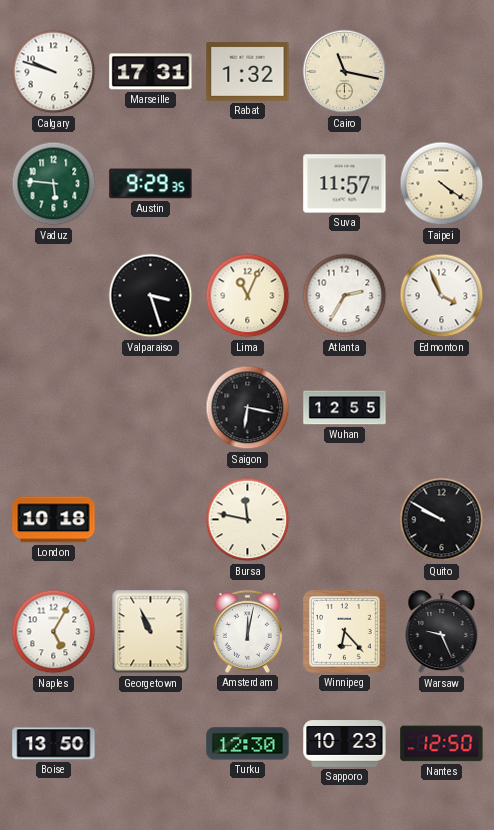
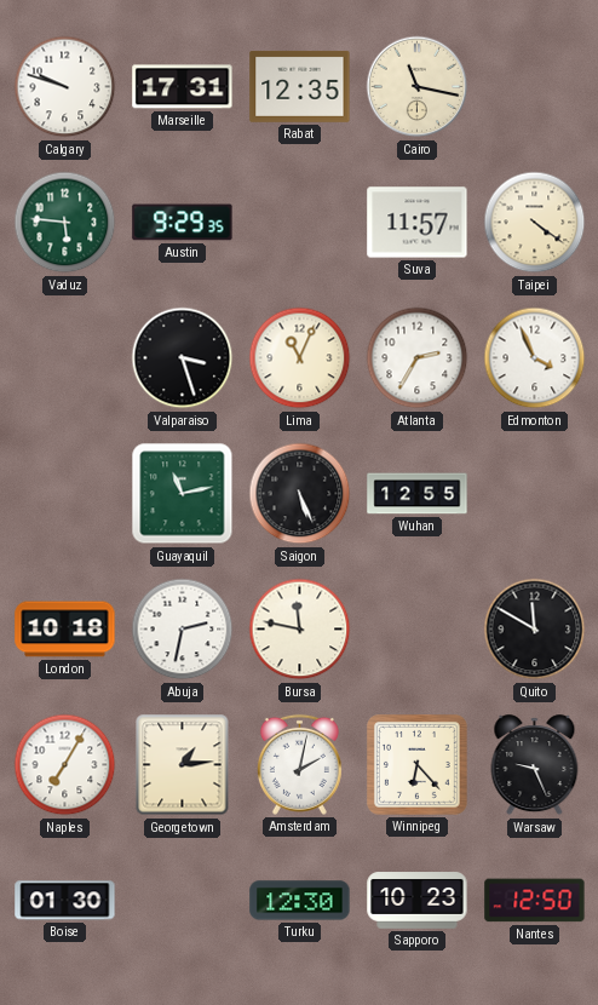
Rabat: 1:32 -> 12:35
Guayaquil: none -> 11:13
Saigon: 6:17 -> 5:26
Abuja: none -> 2:32
Quito: 9:50 -> 11:50
Naples: 5:05 -> 7:05
Georgetown: 10:56 -> 1:14
Amsterdam: 12:02 -> 2:02
Boise: 13:50 -> 01:30
